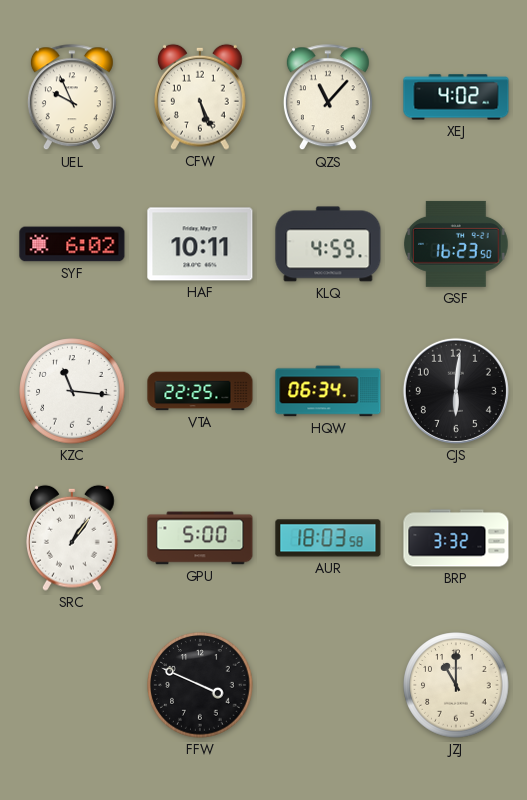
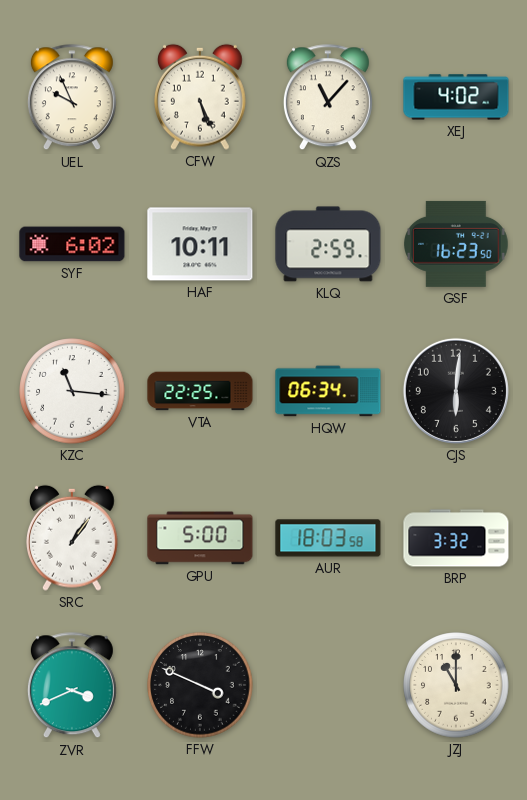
KLQ: 4:59 -> 2:59
ZVR: none -> 3:41
